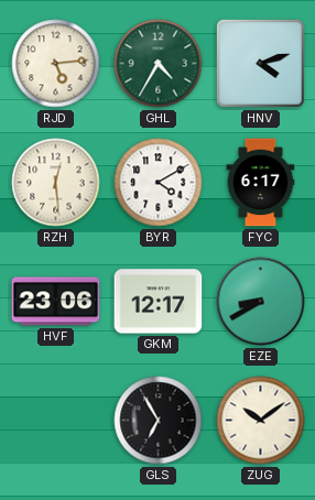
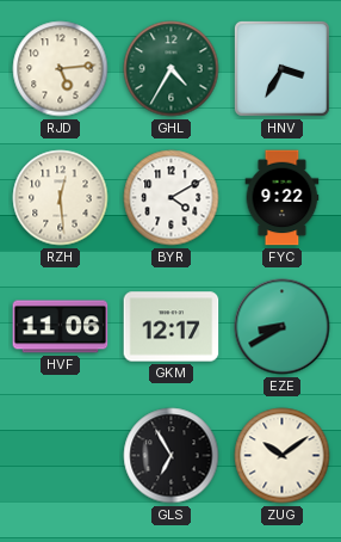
HNV: 4:12 -> 3:35
FYC: 6:17 -> 9:22
HVF: 23:06 -> 11:06
